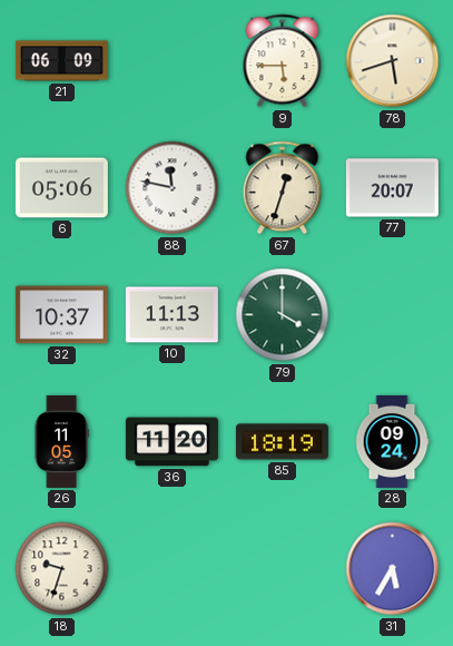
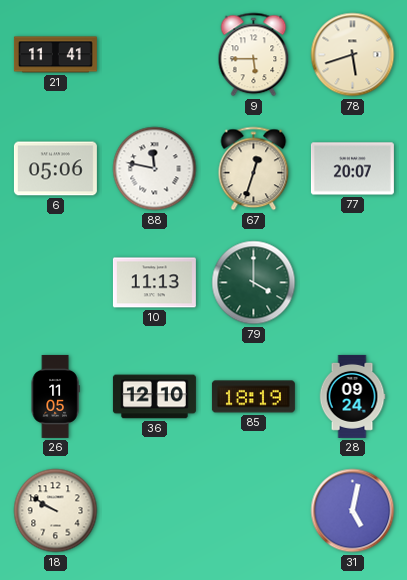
21: 06:09 -> 11:41
32: 10:37 -> none
36: 11:20 -> 12:10
18: 9:33 -> 9:50
31: 5:35 -> 5:02
